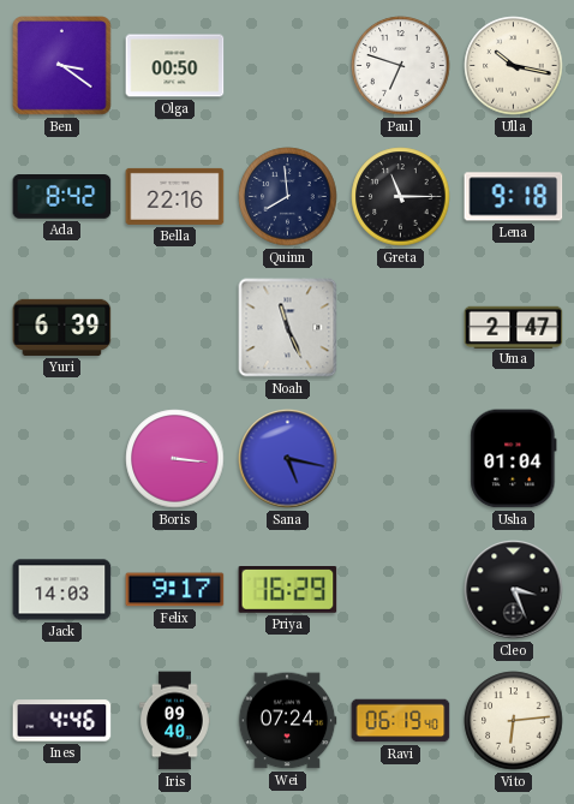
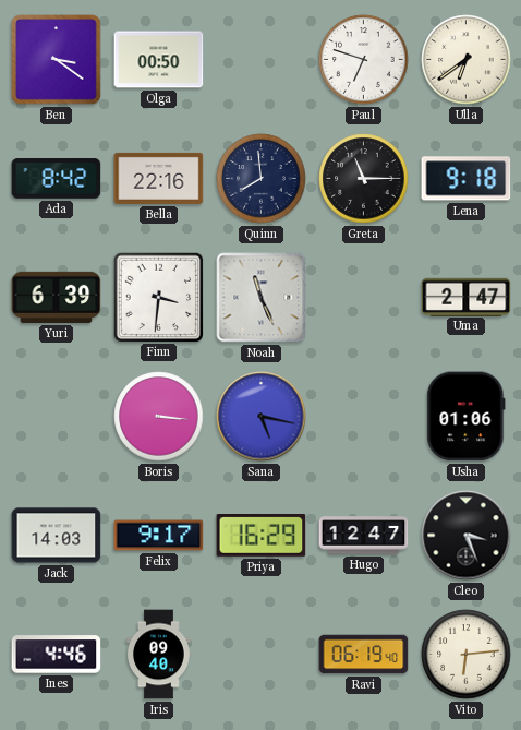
Ulla: 10:17 -> 6:39
Finn: none -> 3:31
Usha: 01:04 -> 01:06
Hugo: none -> 12:47
Wei: 07:24 -> none
